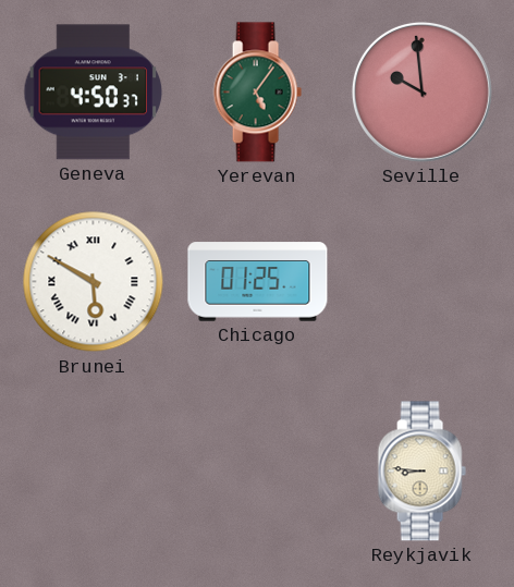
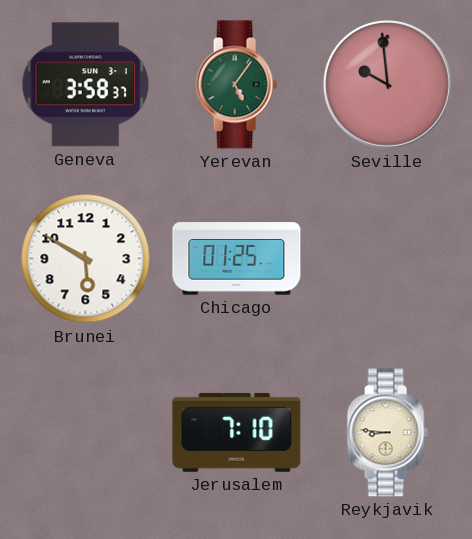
Geneva: 4:50 -> 3:58
Brunei numerals: Roman -> Arabic
Jerusalem: none -> 7:10
